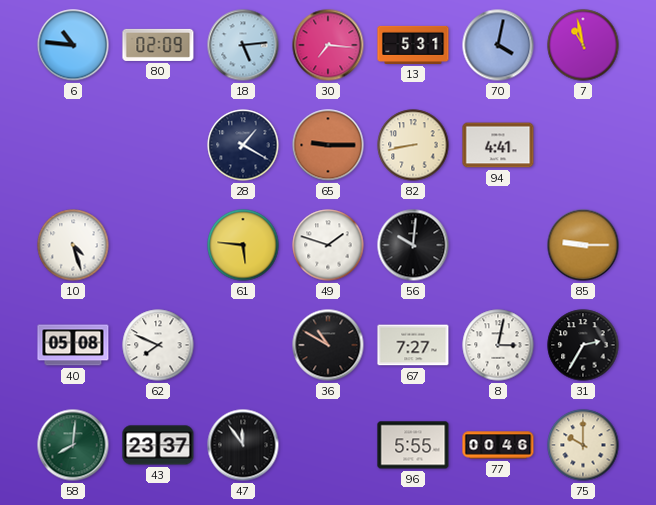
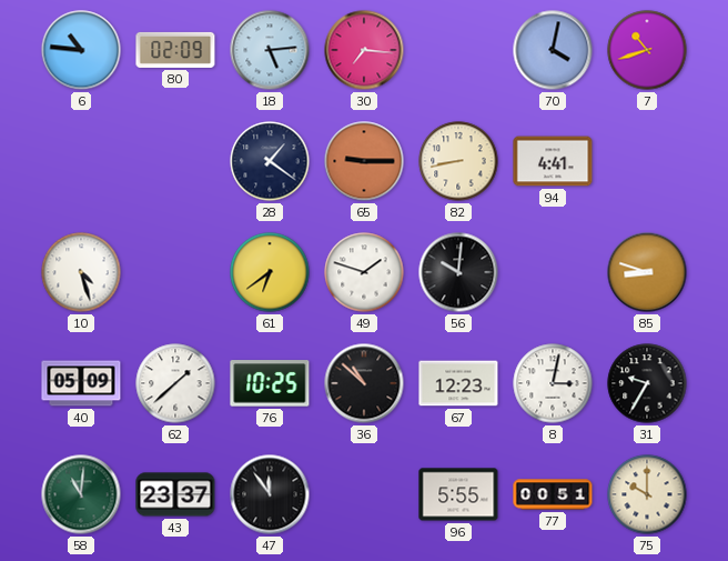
13: 5:31 -> none
7: 10:58 -> 10:42
28: 1:20 -> 1:21
61: 5:46 -> 6:39
85: 9:15 -> 8:48
40: 05:08 -> 05:09
62: 7:49 -> 1:38
76: none -> 10:25
36: 10:50 -> 10:52
67: 7:27 -> 12:23
31: 2:35 -> 9:35
58: 8:01 -> 11:01
77: 00:46 -> 00:51
